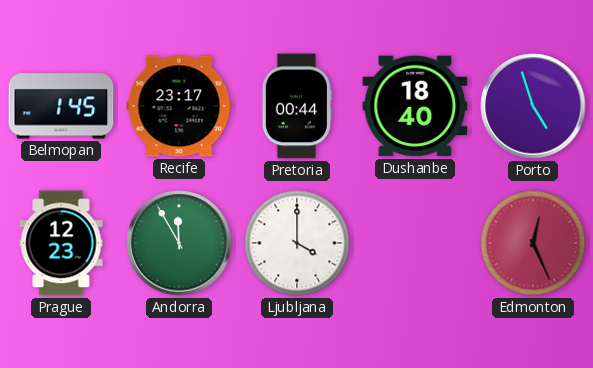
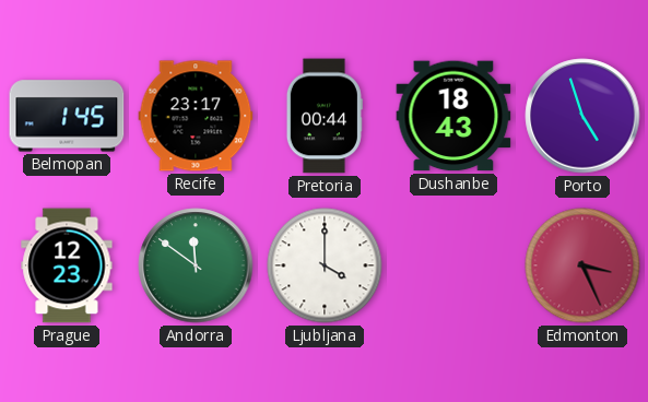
Dushanbe: 18:40 -> 18:43
Andorra: 11:55 -> 11:51
Edmonton: 12:26 -> 3:26
